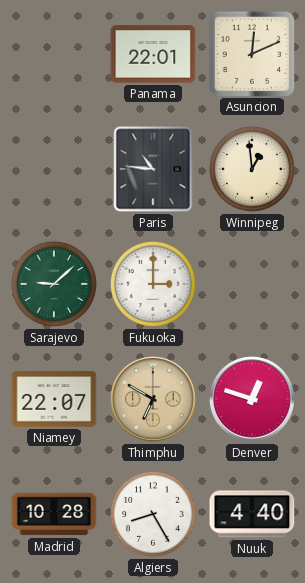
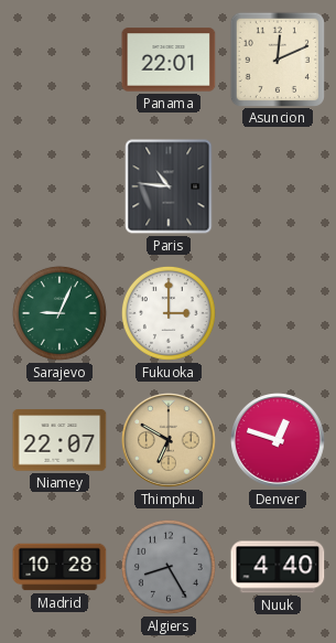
Winnipeg: 12:59 -> none
Sarajevo: 9:08 -> 9:04
Algiers dial: white -> grey
